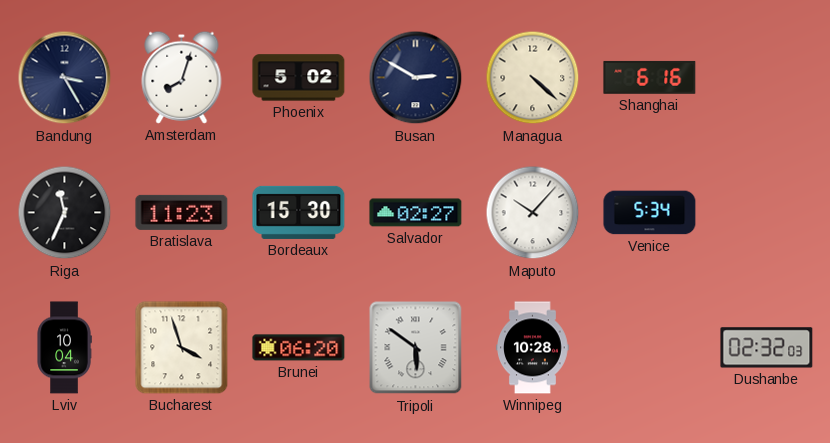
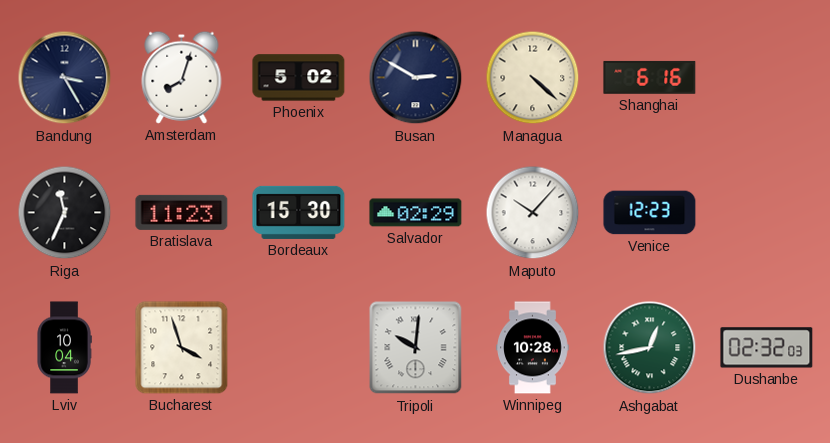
Salvador: 02:27 -> 02:29
Venice: 5:34 -> 12:23
Brunei: 06:20 -> none
Tripoli: 5:51 -> 10:01
Ashgabat: none -> 12:43
